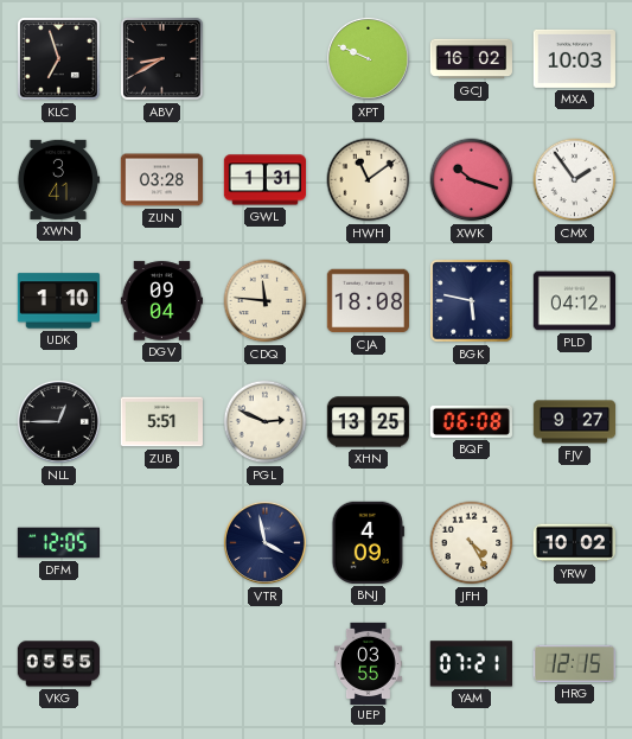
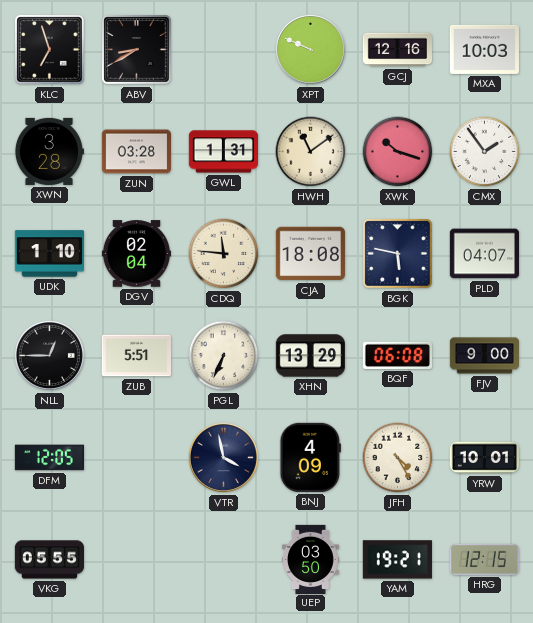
GCJ: 16:02 -> 12:16
XWN: 3:41 -> 3:28
DGV: 09:04 -> 02:04
PLD: 04:12 -> 04:07
PGL: 2:49 -> 6:34
XHN: 13:25 -> 13:29
FJV: 9:27 -> 9:00
YRW: 10:02 -> 10:01
UEP: 03:55 -> 03:50
YAM: 07:21 -> 19:21
